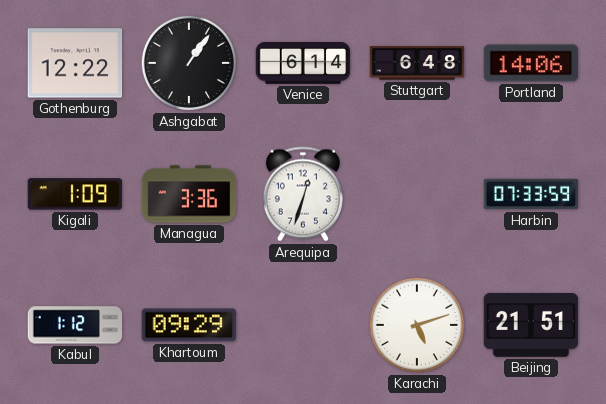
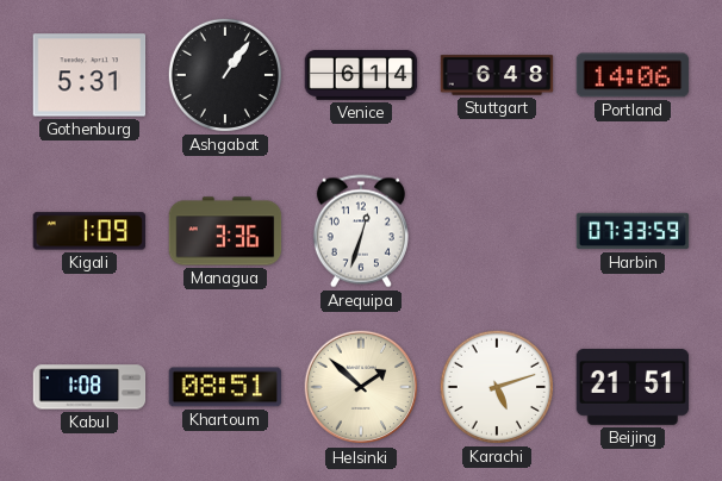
Gothenburg: 12:22 -> 5:31
Kabul: 1:12 -> 1:08
Khartoum: 09:29 -> 08:51
Helsinki: none -> 1:52
